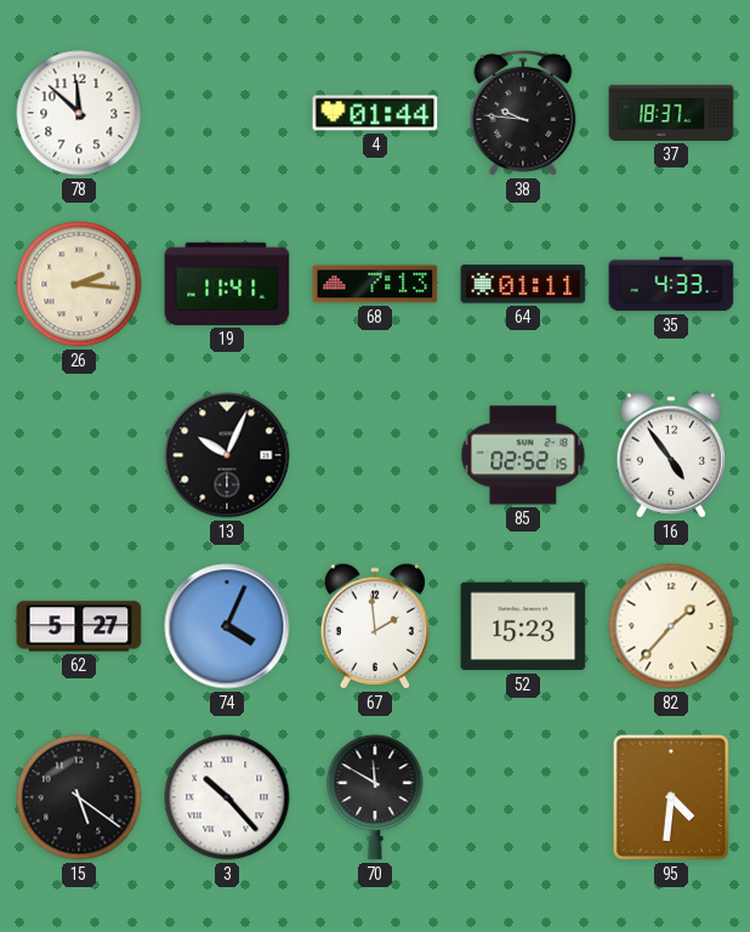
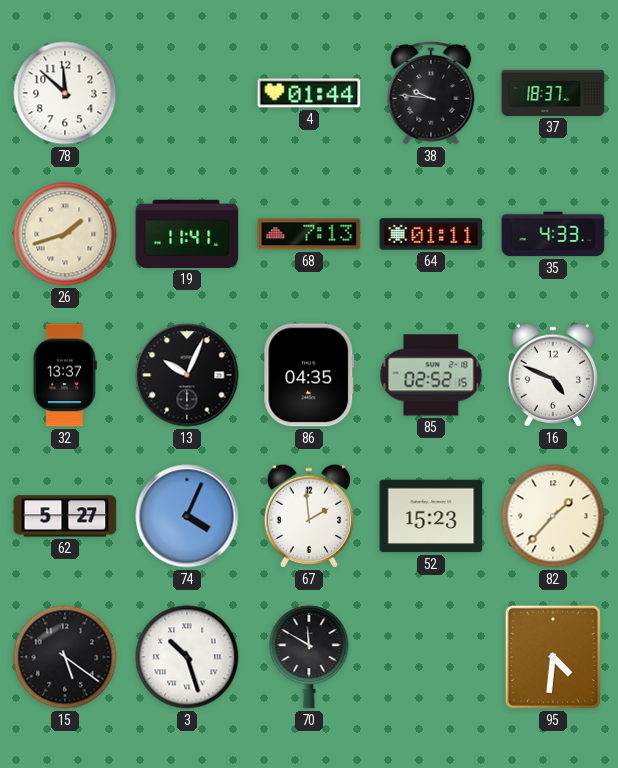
26: 2:16 -> 1:42
32: none -> 13:37
86: none -> 04:35
16: 4:54 -> 4:49
3: 10:23 -> 10:27
